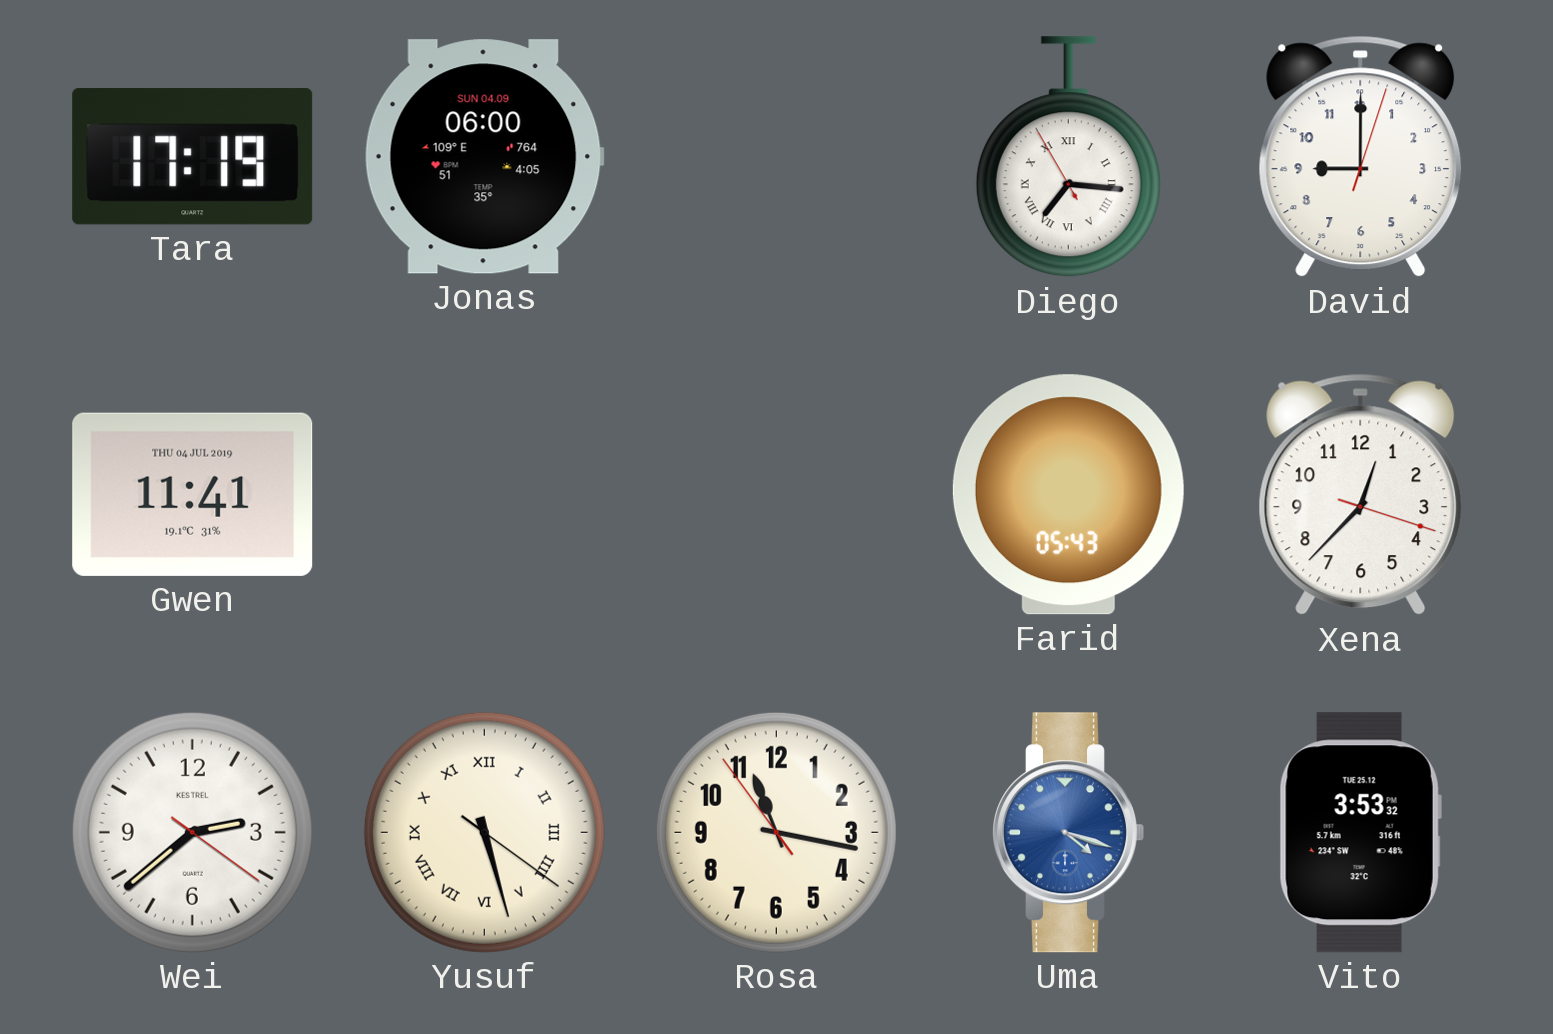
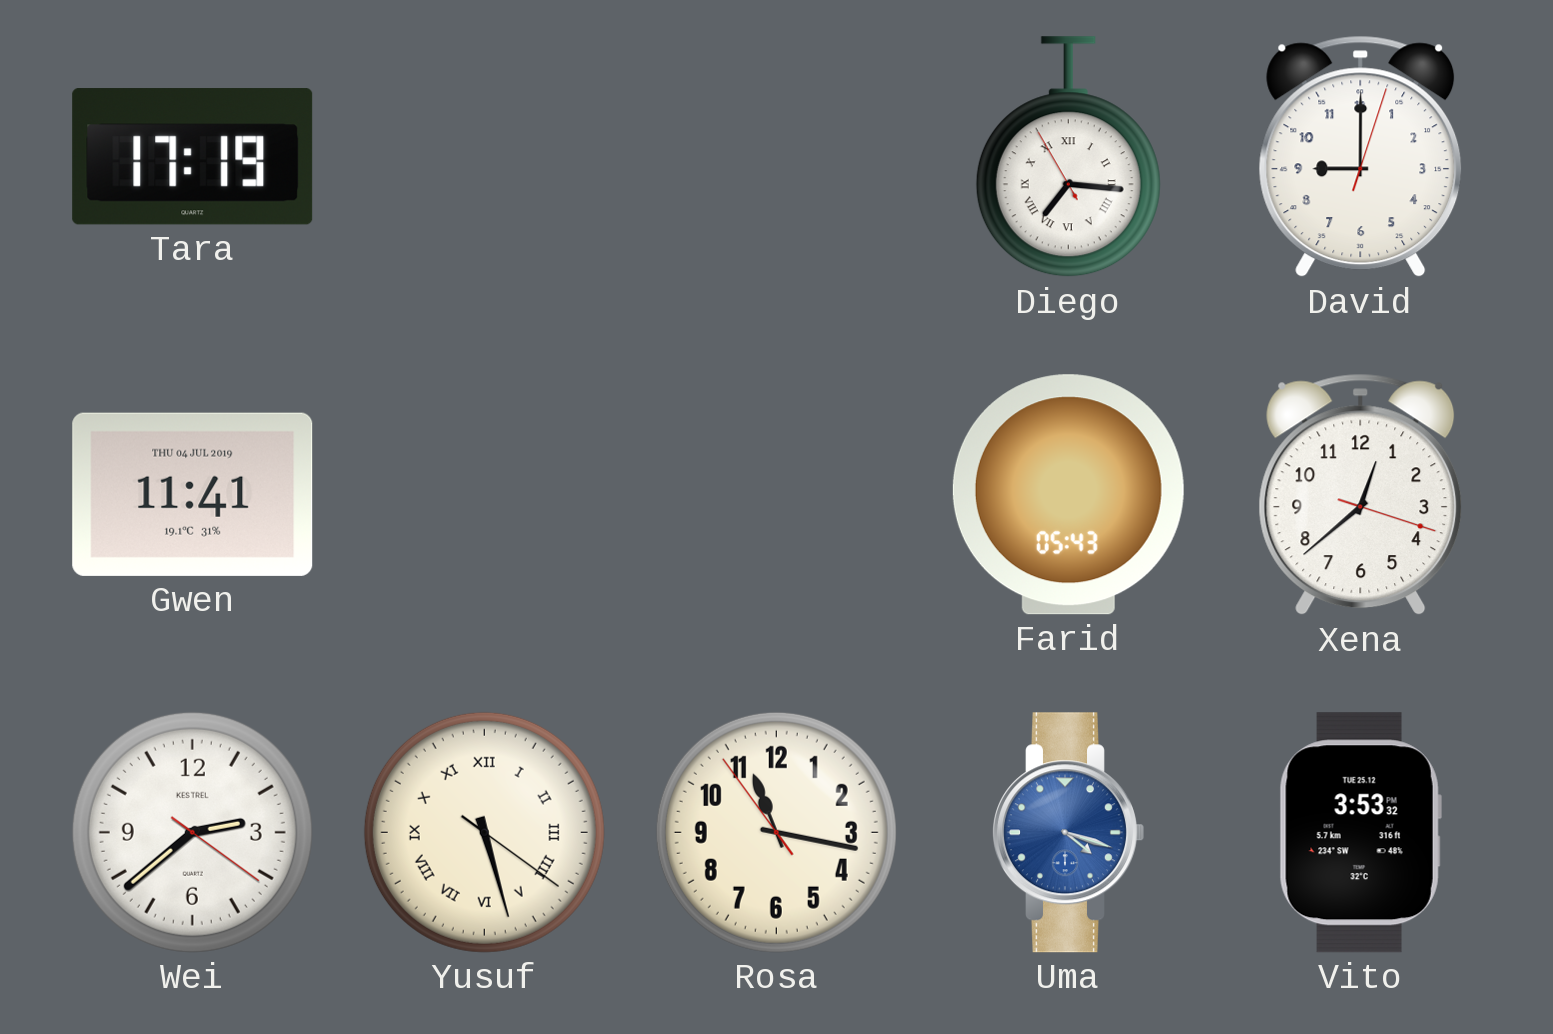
Jonas: 06:00 -> none
Xena: 12:37 -> 12:38
